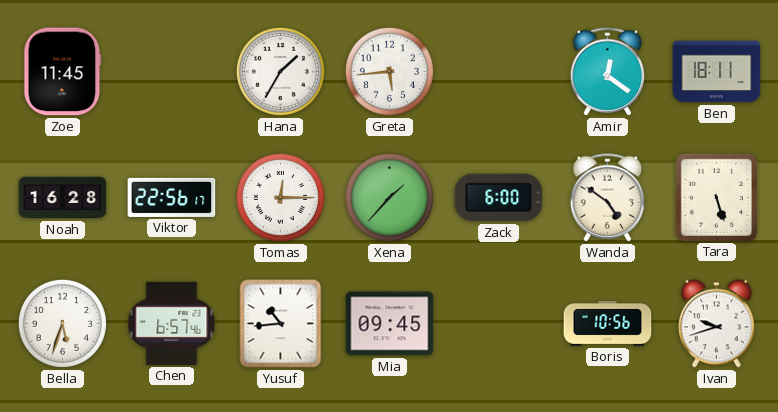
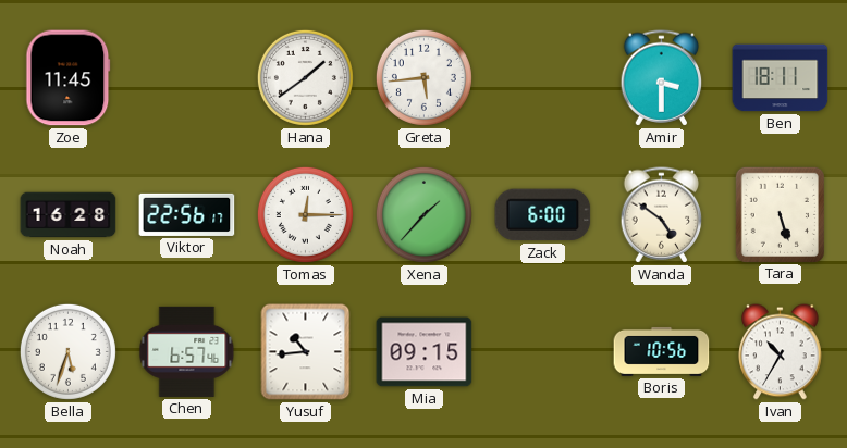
Hana: 1:35 -> 1:39
Amir: 12:21 -> 3:30
Mia: 09:45 -> 09:15
Ivan: 9:42 -> 10:35
